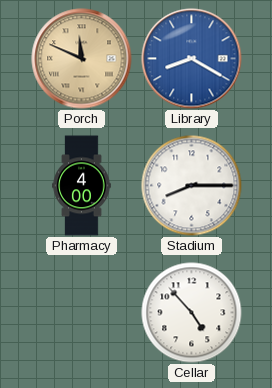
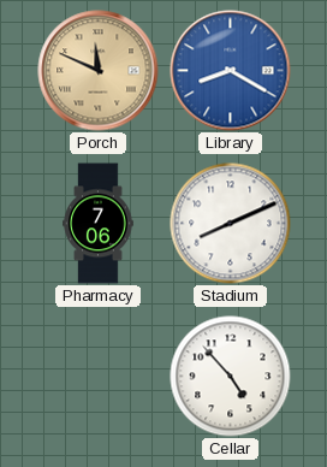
Pharmacy: 4:00 -> 7:06
Stadium: 8:15 -> 8:11
